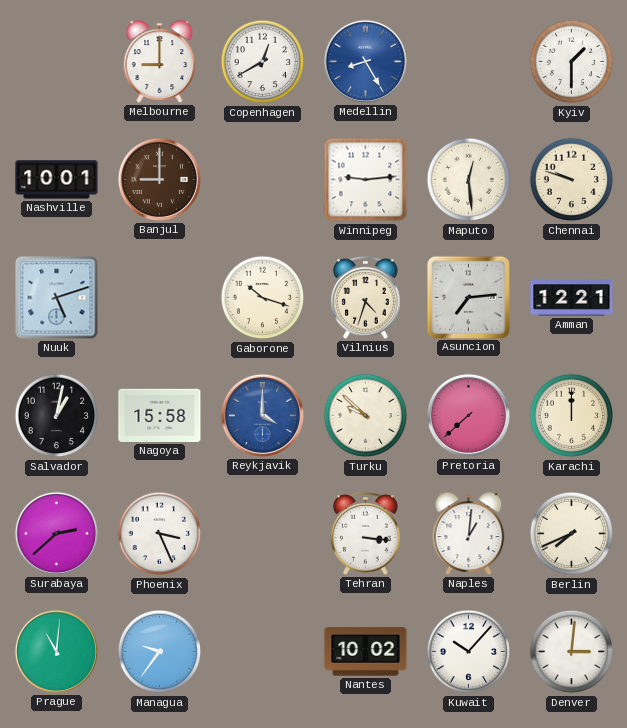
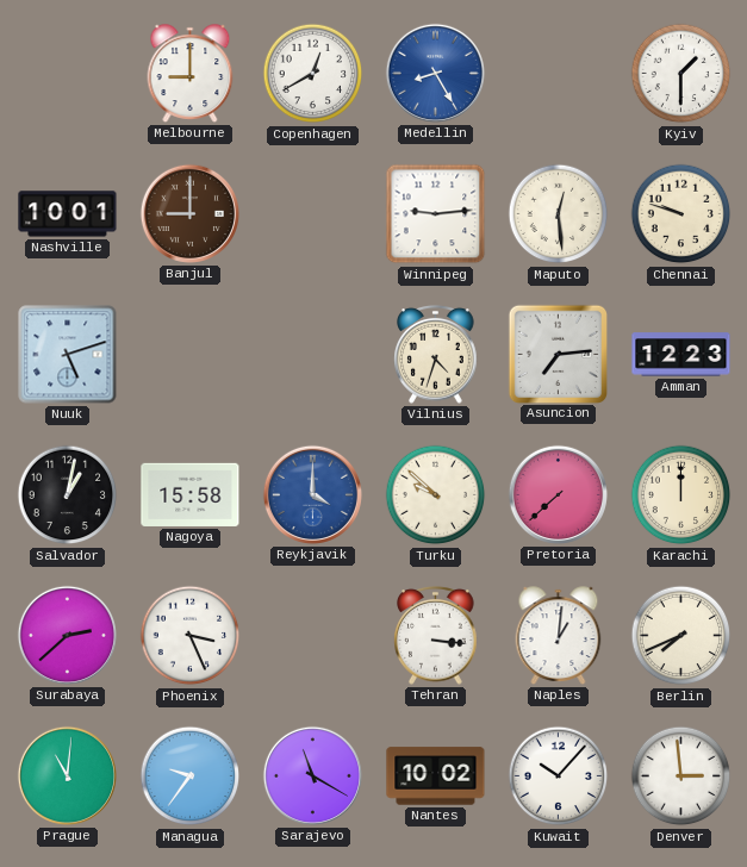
Gaborone: 10:18 -> none
Amman: 12:21 -> 12:23
Sarajevo: none -> 11:20
Denver: 3:01 -> 2:59
